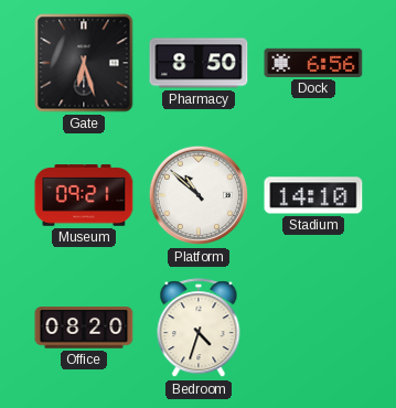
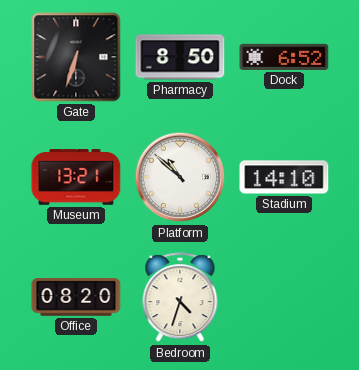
Gate: 6:27 -> 6:33
Dock: 6:56 -> 6:52
Museum: 09:21 -> 13:21
